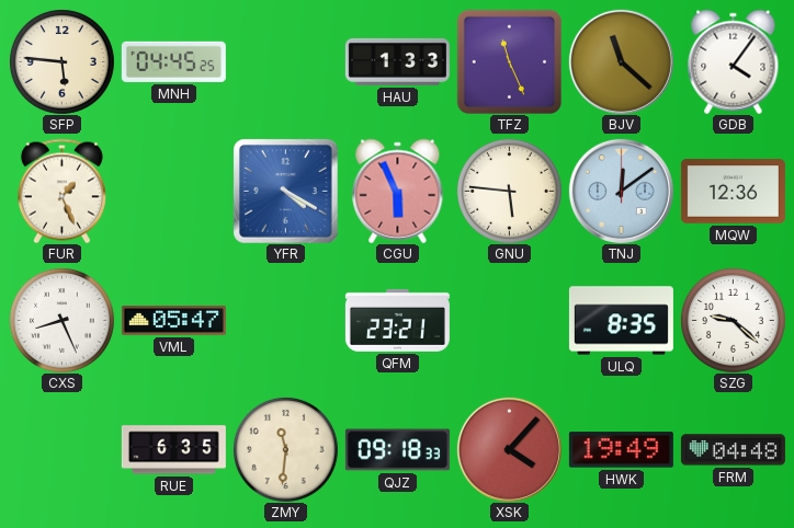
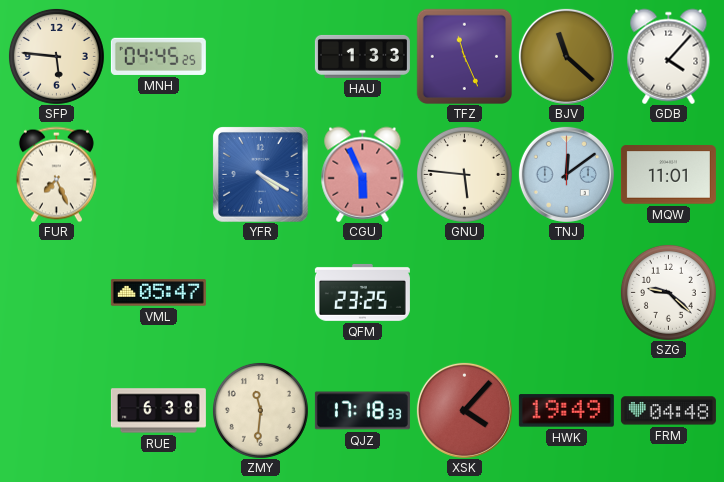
GDB: 4:06 -> 4:07
FUR: 1:26 -> 7:26
MQW: 12:36 -> 11:01
CXS: 8:26 -> none
QFM: 23:21 -> 23:25
ULQ: 8:35 -> none
RUE: 6:35 -> 6:38
QJZ: 09:18 -> 17:18
